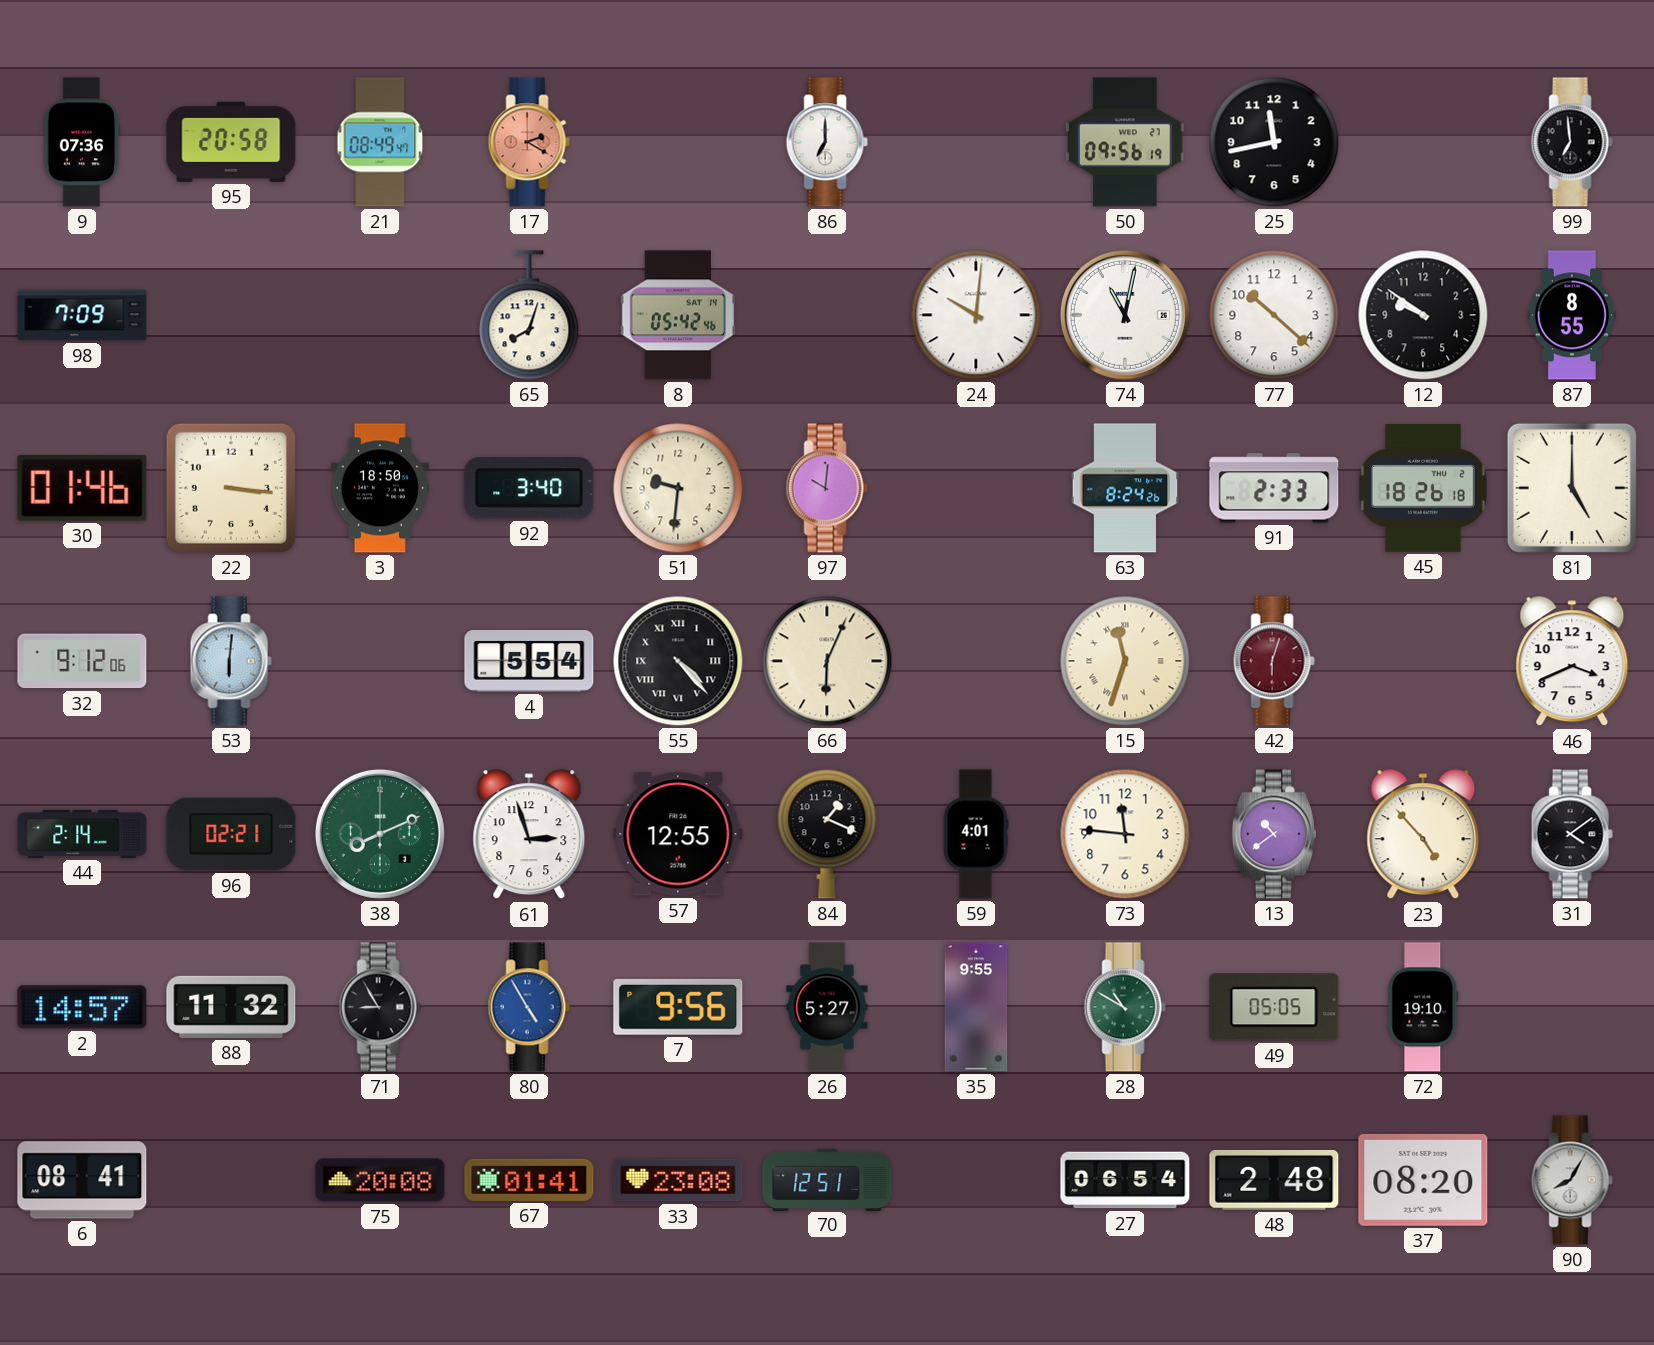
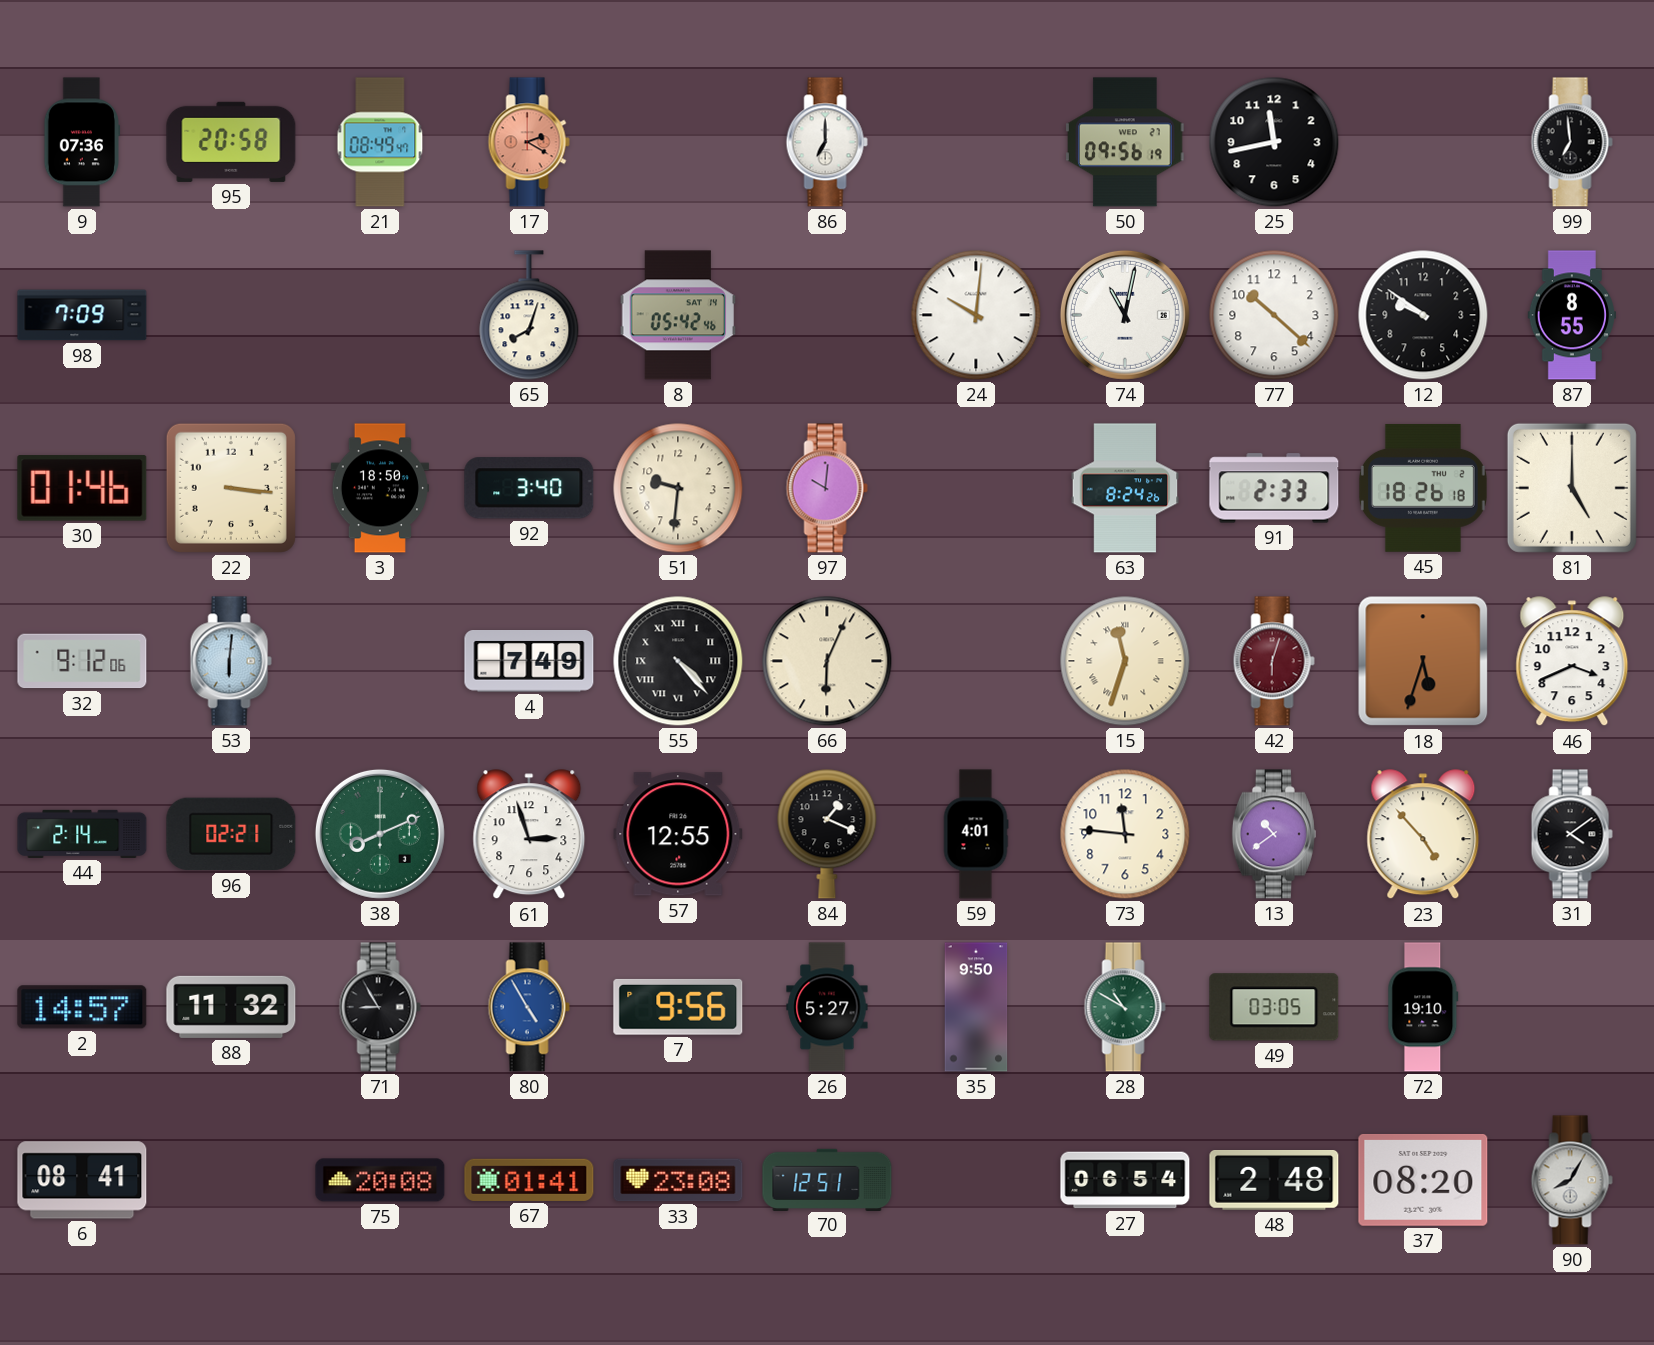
4: 5:54 -> 7:49
18: none -> 5:33
35: 9:55 -> 9:50
49: 05:05 -> 03:05
